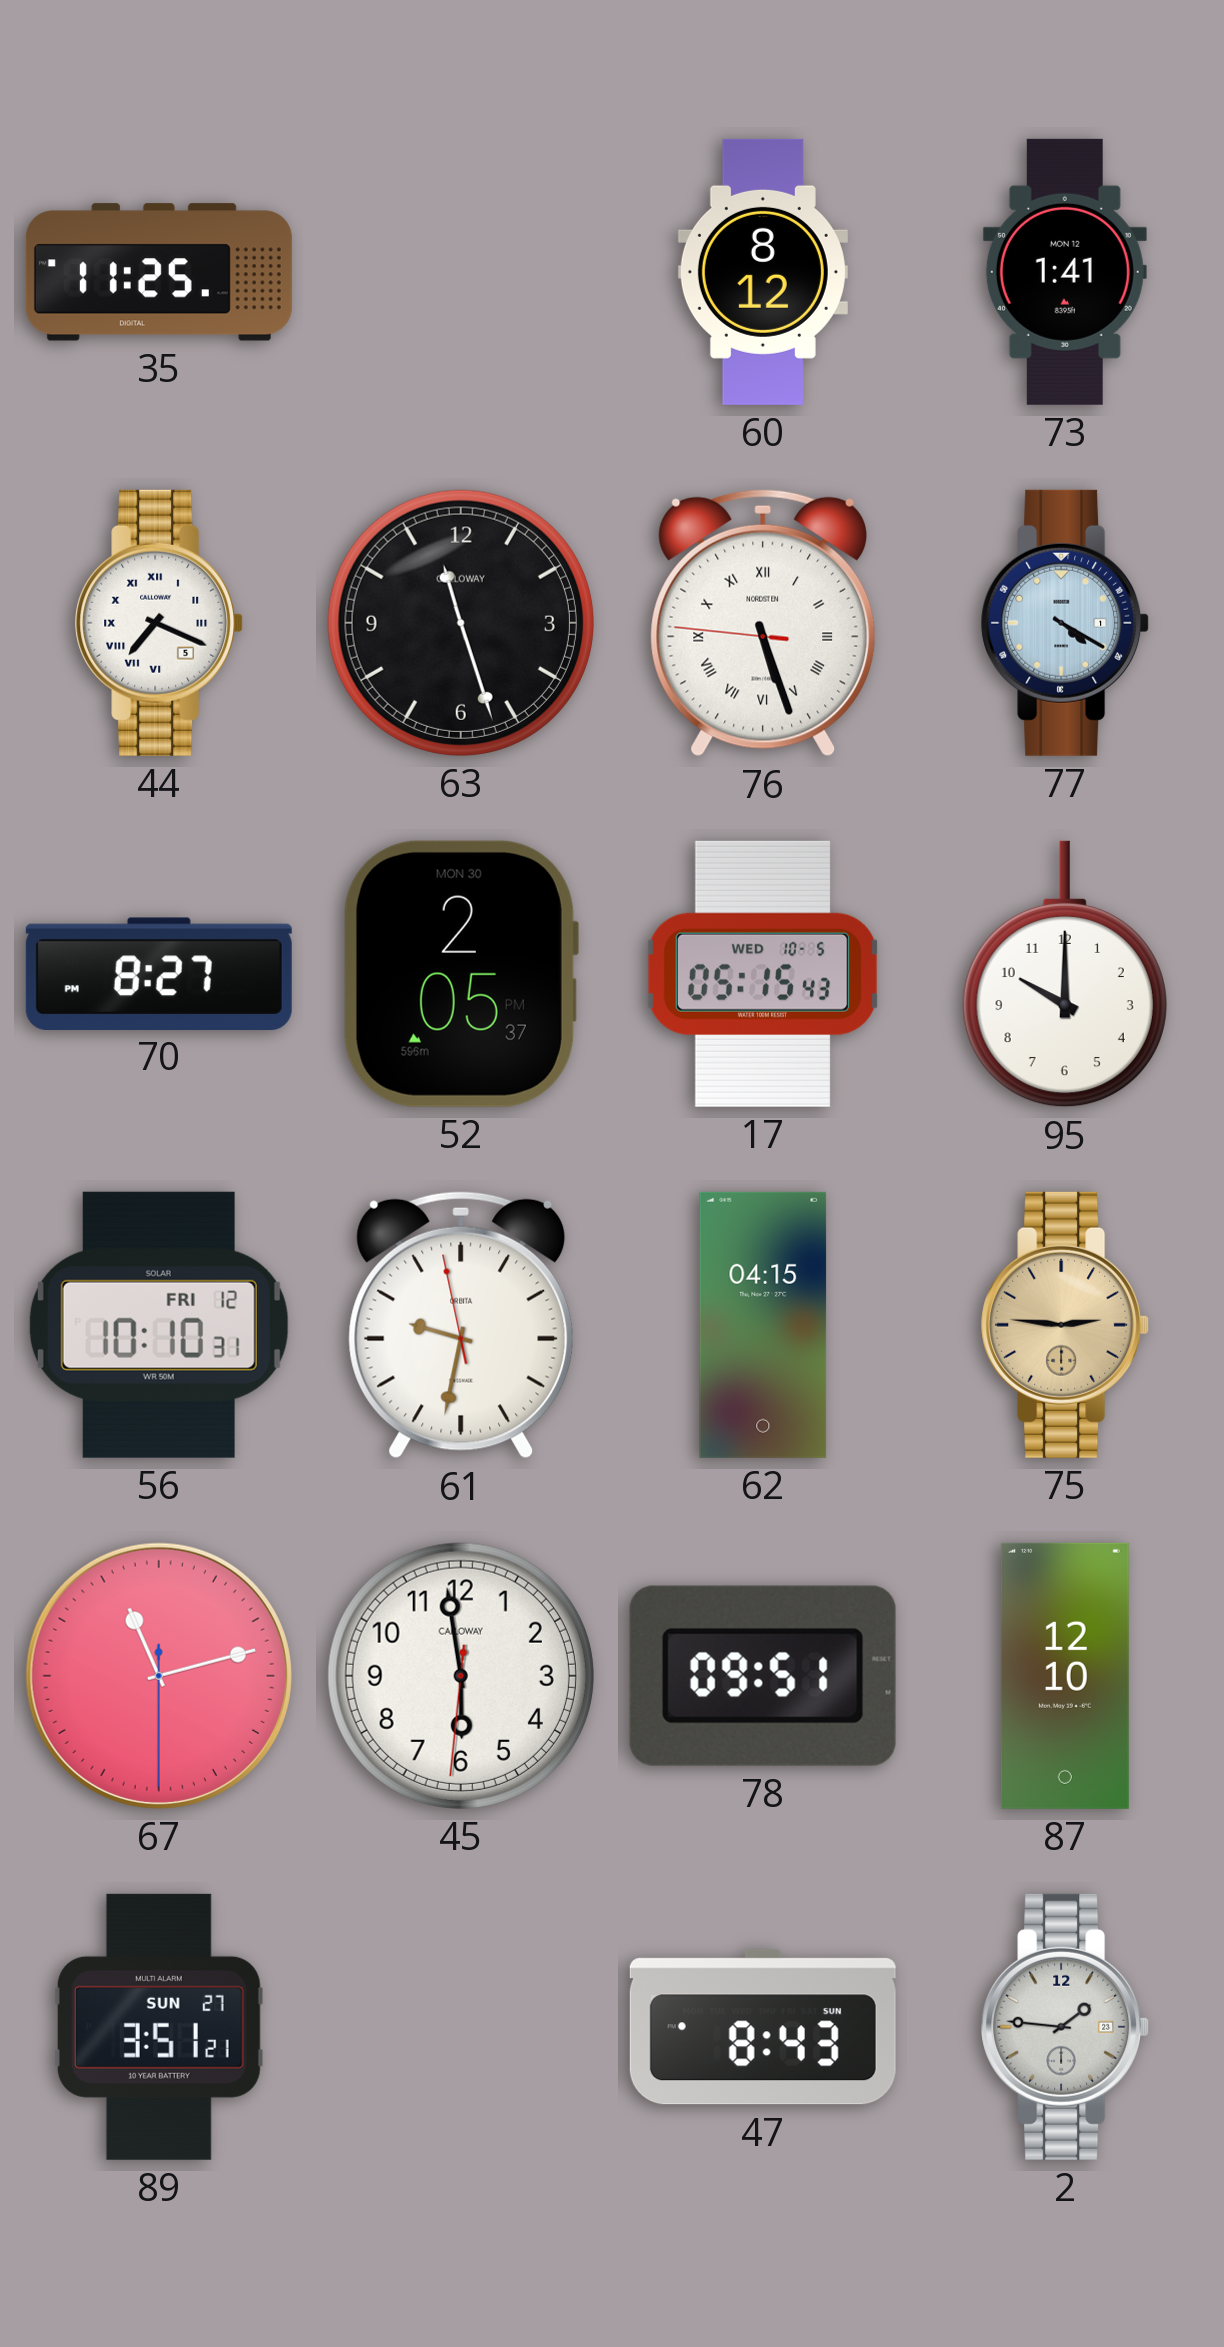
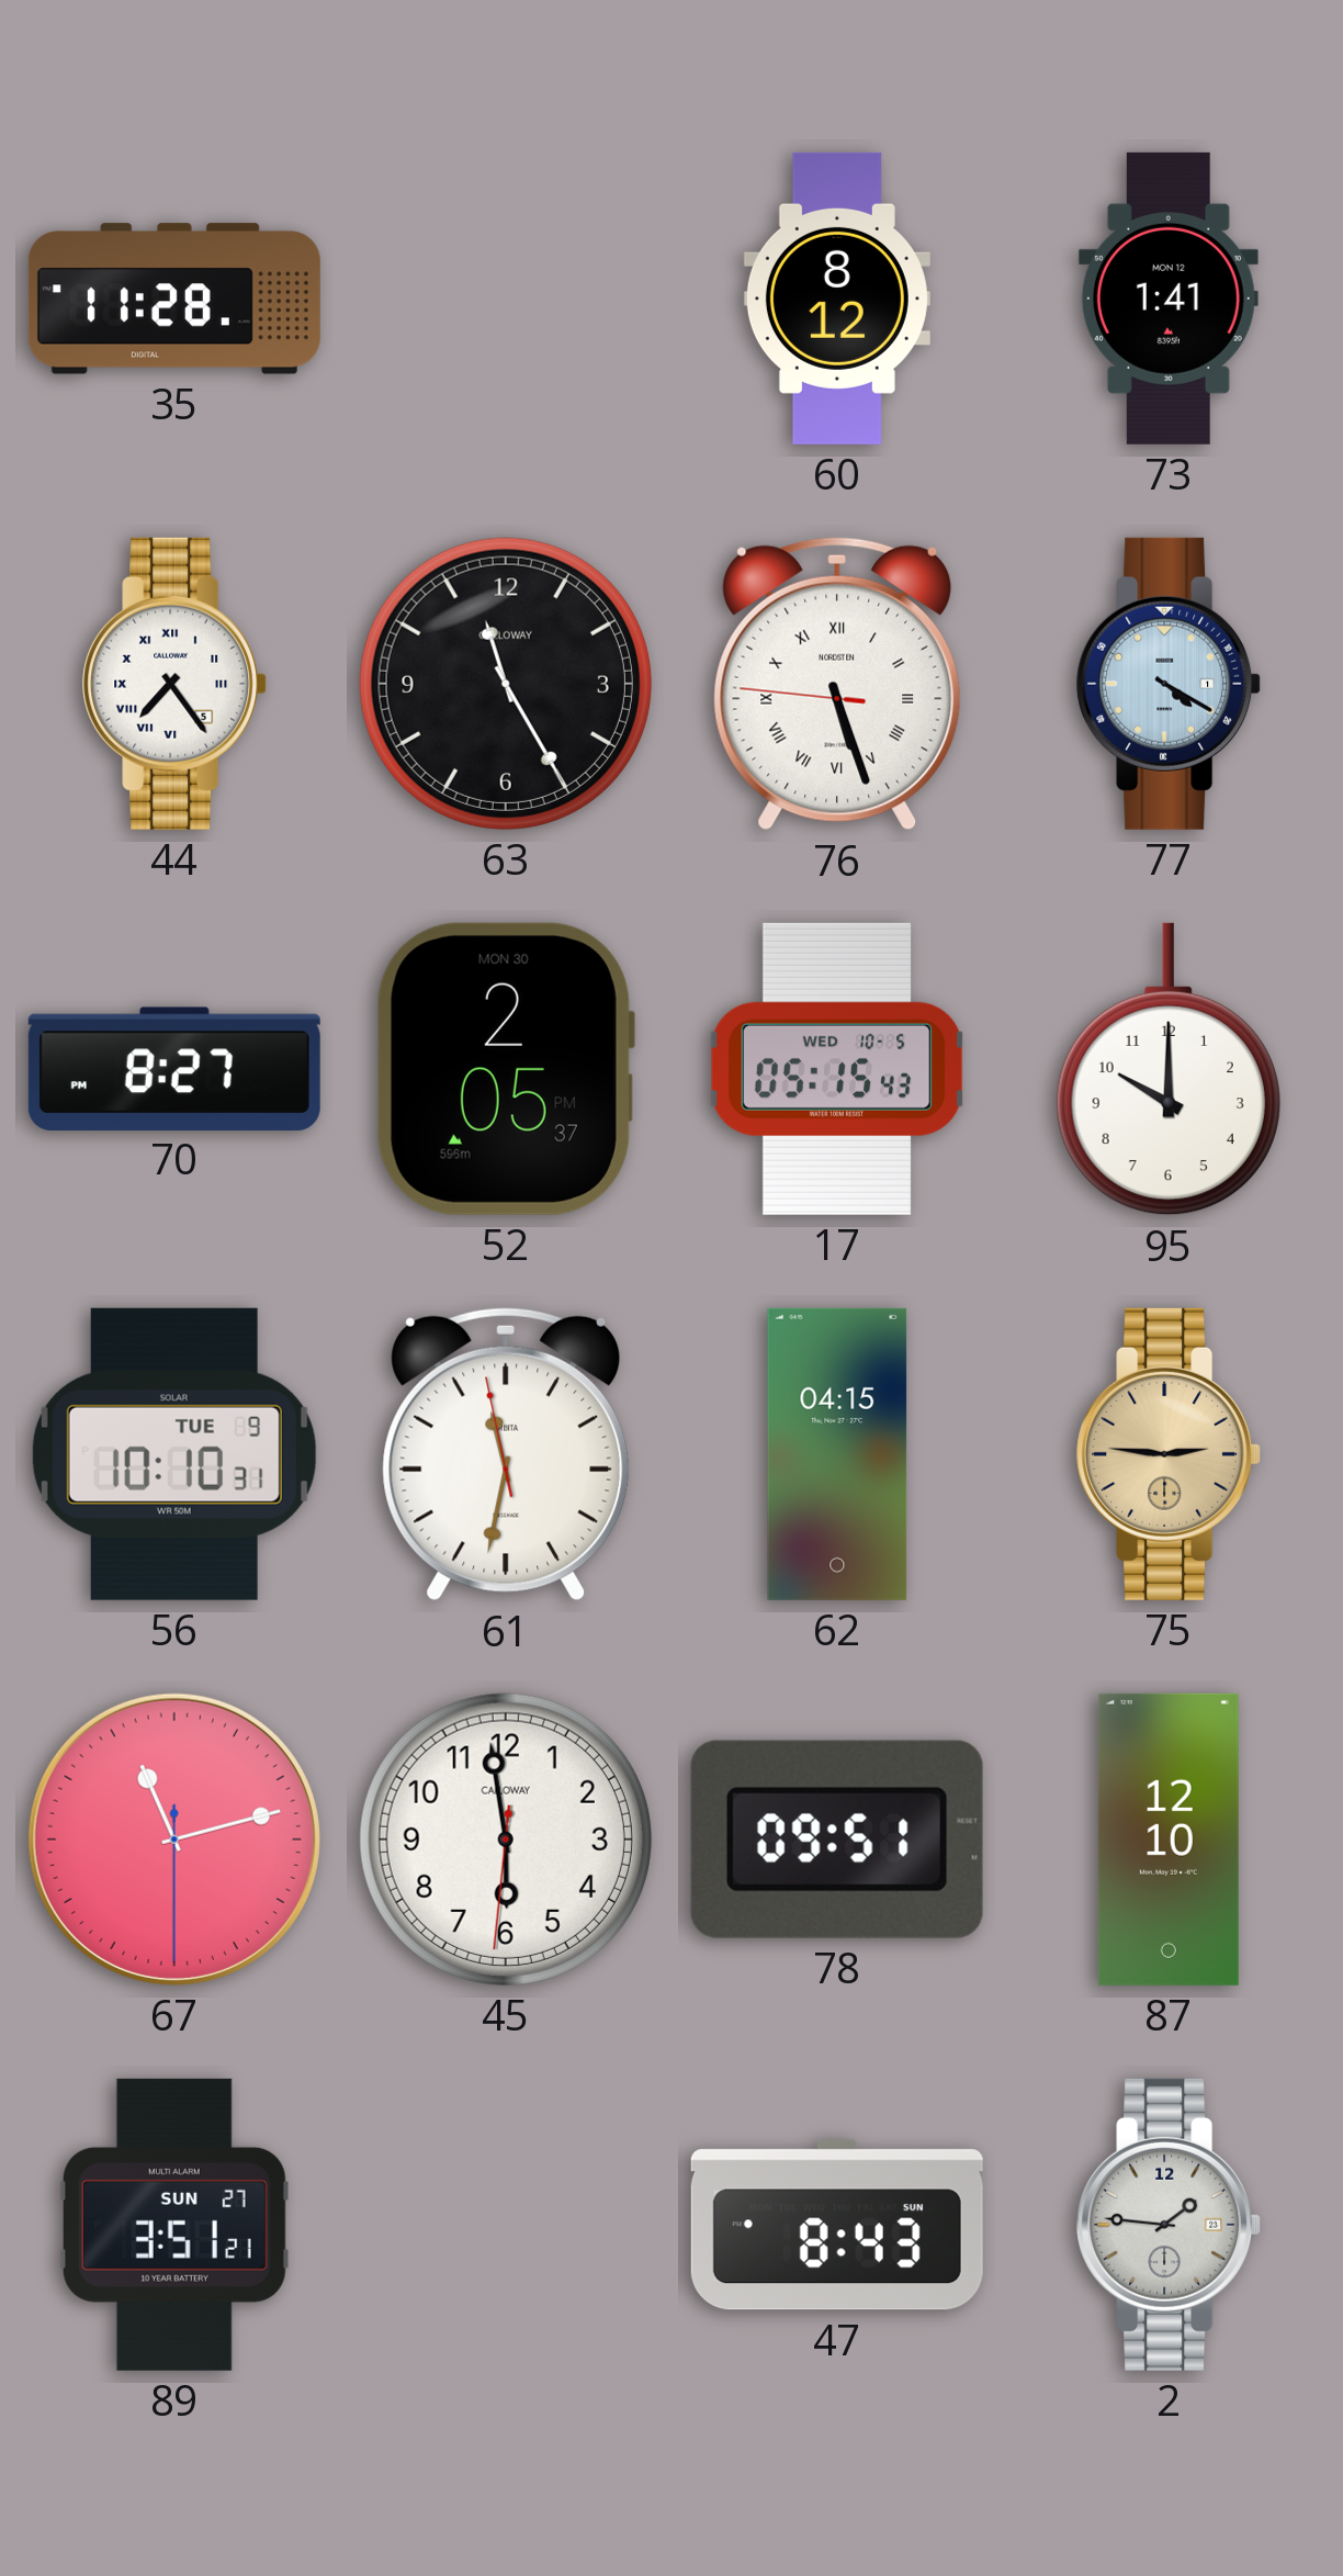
35: 11:25 -> 11:28
44: 7:19 -> 7:24
63: 11:27 -> 11:25
56 date: FRI 12 -> TUE 9
61: 9:31 -> 11:31
